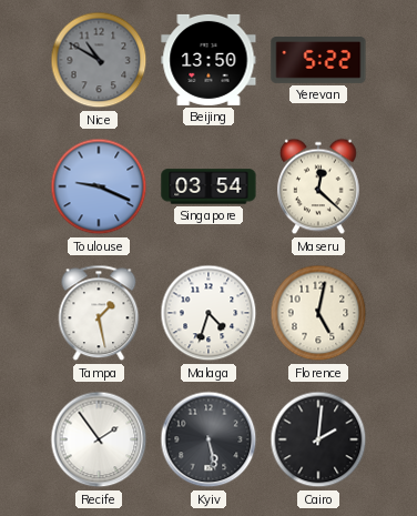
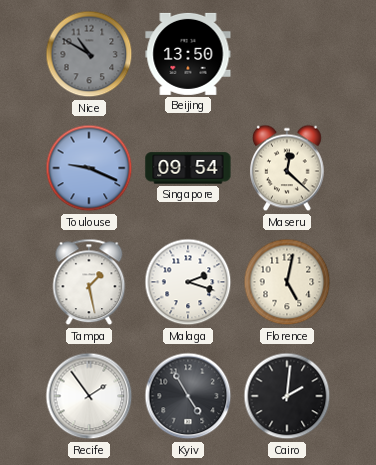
Yerevan: 5:22 -> none
Singapore: 03:54 -> 09:54
Malaga: 4:33 -> 2:18
Kyiv: 5:28 -> 4:55
